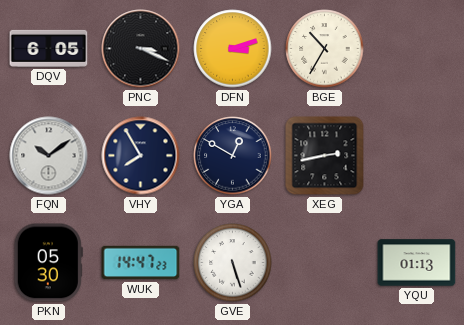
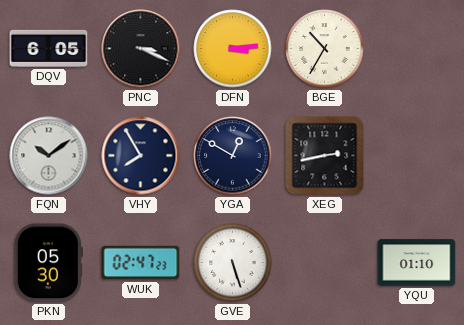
DFN: 3:12 -> 3:14
WUK: 14:47 -> 02:47
YQU: 01:13 -> 01:10
